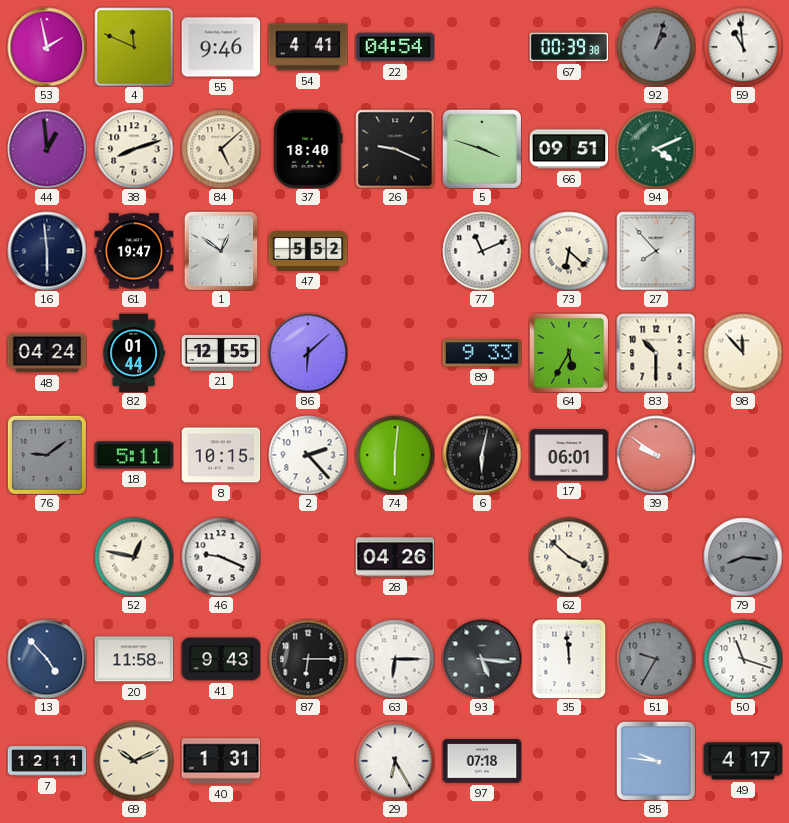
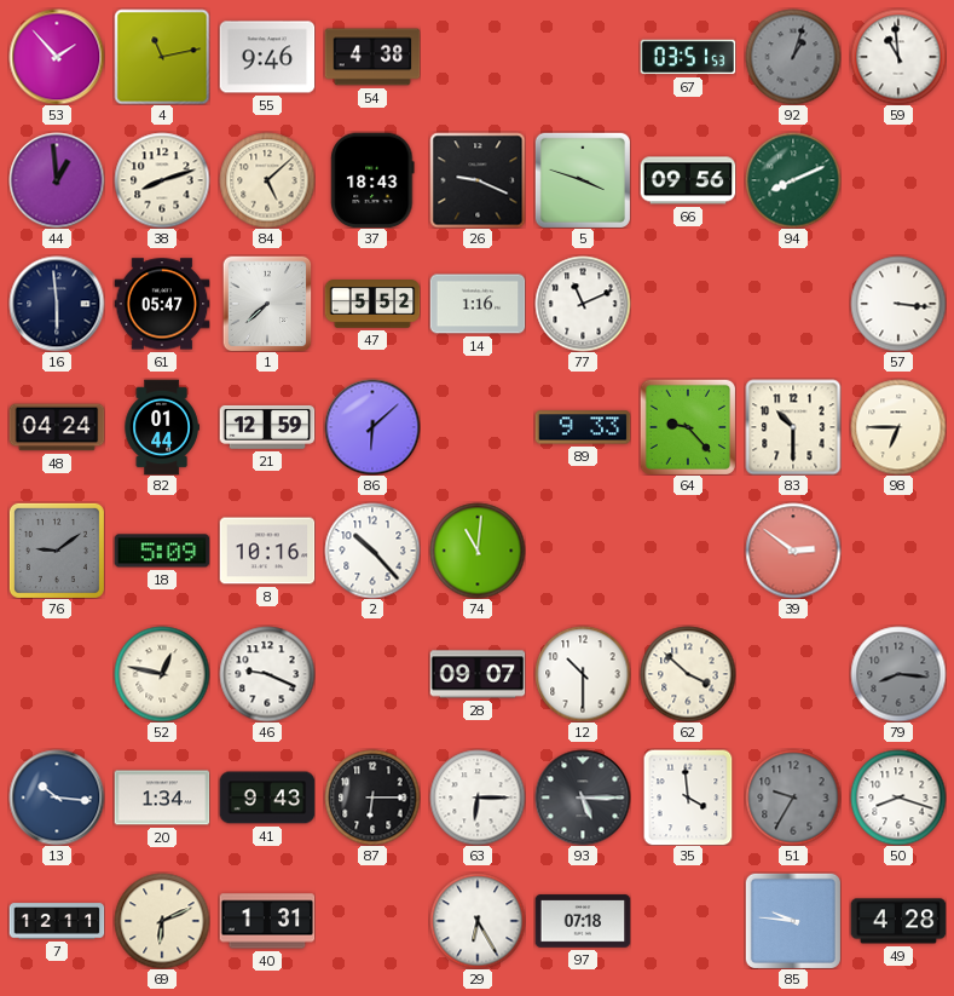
53: 1:58 -> 1:53
4: 11:49 -> 11:13
54: 4:41 -> 4:38
22: 04:54 -> none
67: 00:39 -> 03:51
37: 18:40 -> 18:43
66: 09:51 -> 09:56
94: 4:11 -> 8:11
61: 19:47 -> 05:47
1: 12:51 -> 7:38
14: none -> 1:16
73: 6:22 -> none
27: 7:53 -> none
57: none -> 3:16
21: 12:55 -> 12:59
64: 5:35 -> 9:23
98: 11:53 -> 6:45
18: 5:11 -> 5:09
8: 10:15 -> 10:16
2: 2:23 -> 10:23
74: 6:01 -> 11:01
6: 6:02 -> none
17: 06:01 -> none
39: 9:51 -> 2:51
28: 04:26 -> 09:07
12: none -> 10:30
13: 4:53 -> 10:16
20: 11:58 -> 1:34
93: 5:16 -> 5:15
35: 11:59 -> 3:59
50: 11:18 -> 8:18
69: 10:11 -> 6:11
49: 4:17 -> 4:28
